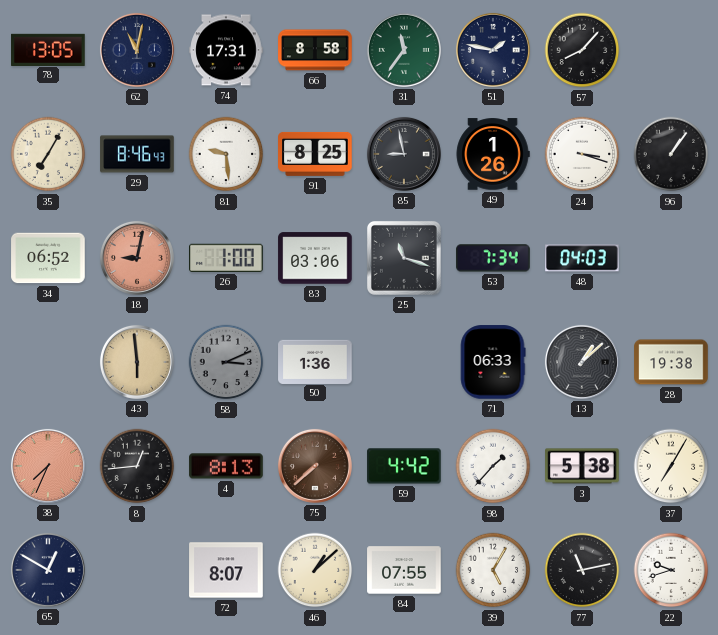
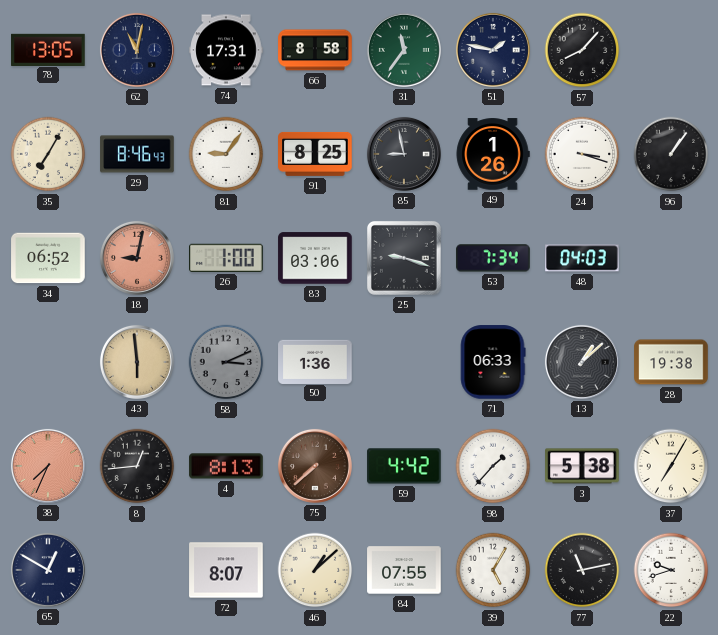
81: 9:29 -> 9:06
25: 11:18 -> 9:18
